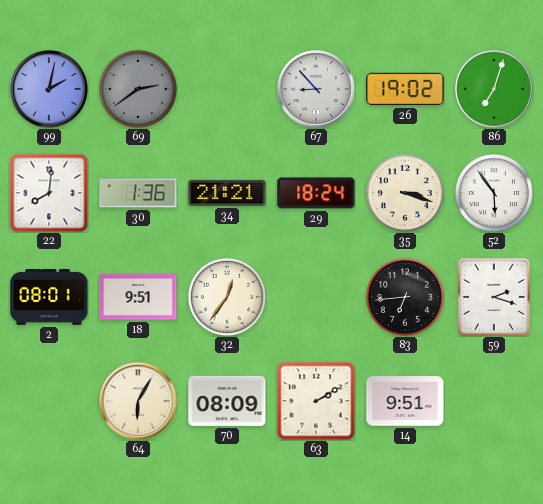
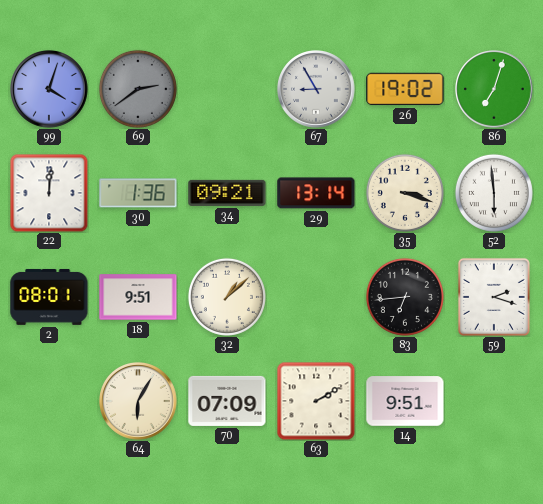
99: 2:02 -> 4:03
67: 8:53 -> 8:55
22: 8:01 -> 12:01
34: 21:21 -> 09:21
29: 18:24 -> 13:14
52: 5:54 -> 5:59
32: 12:36 -> 1:08
70: 08:09 -> 07:09
